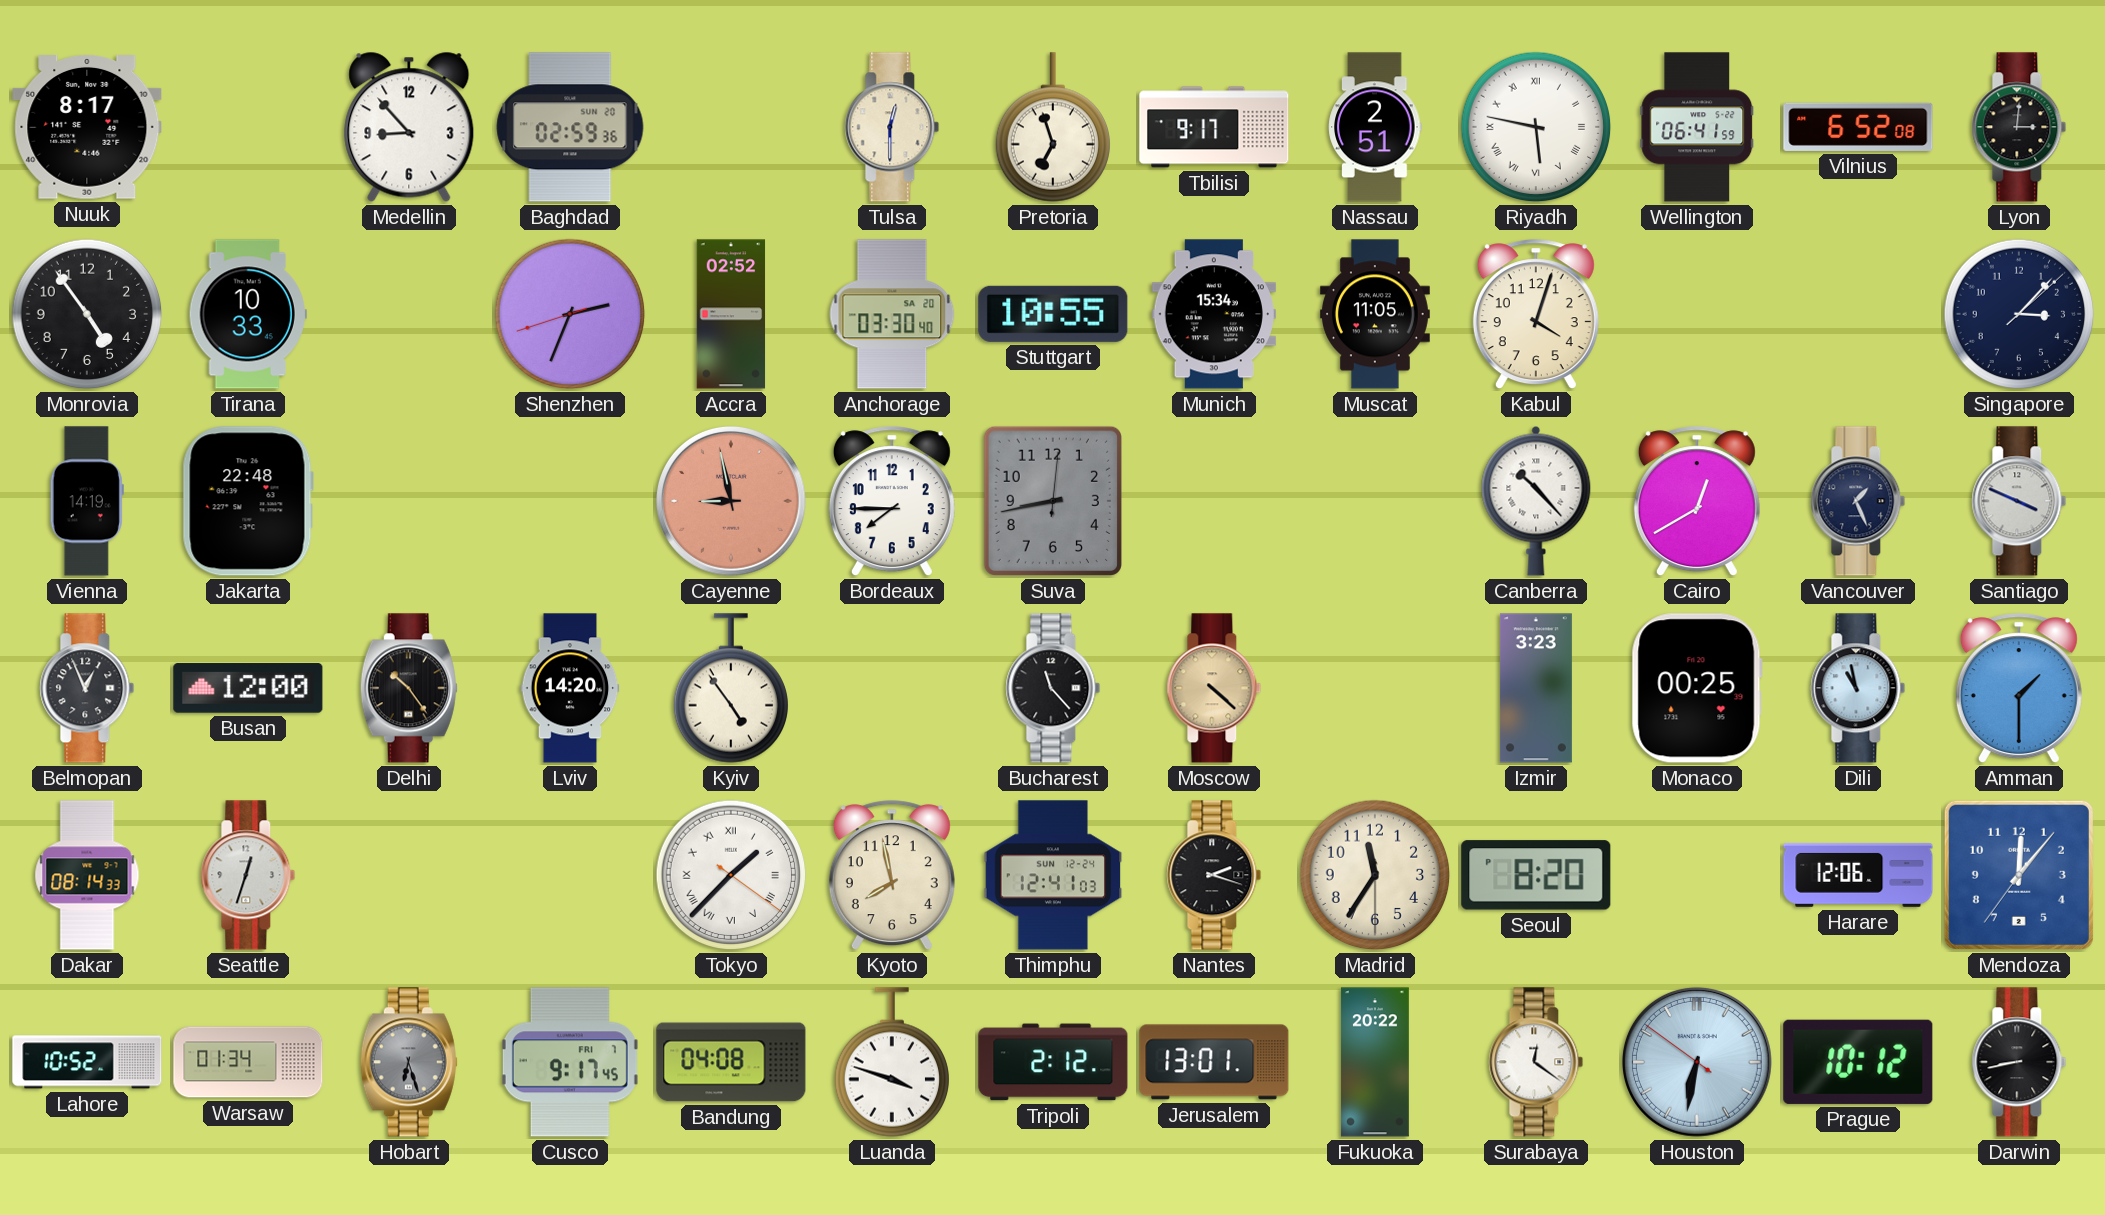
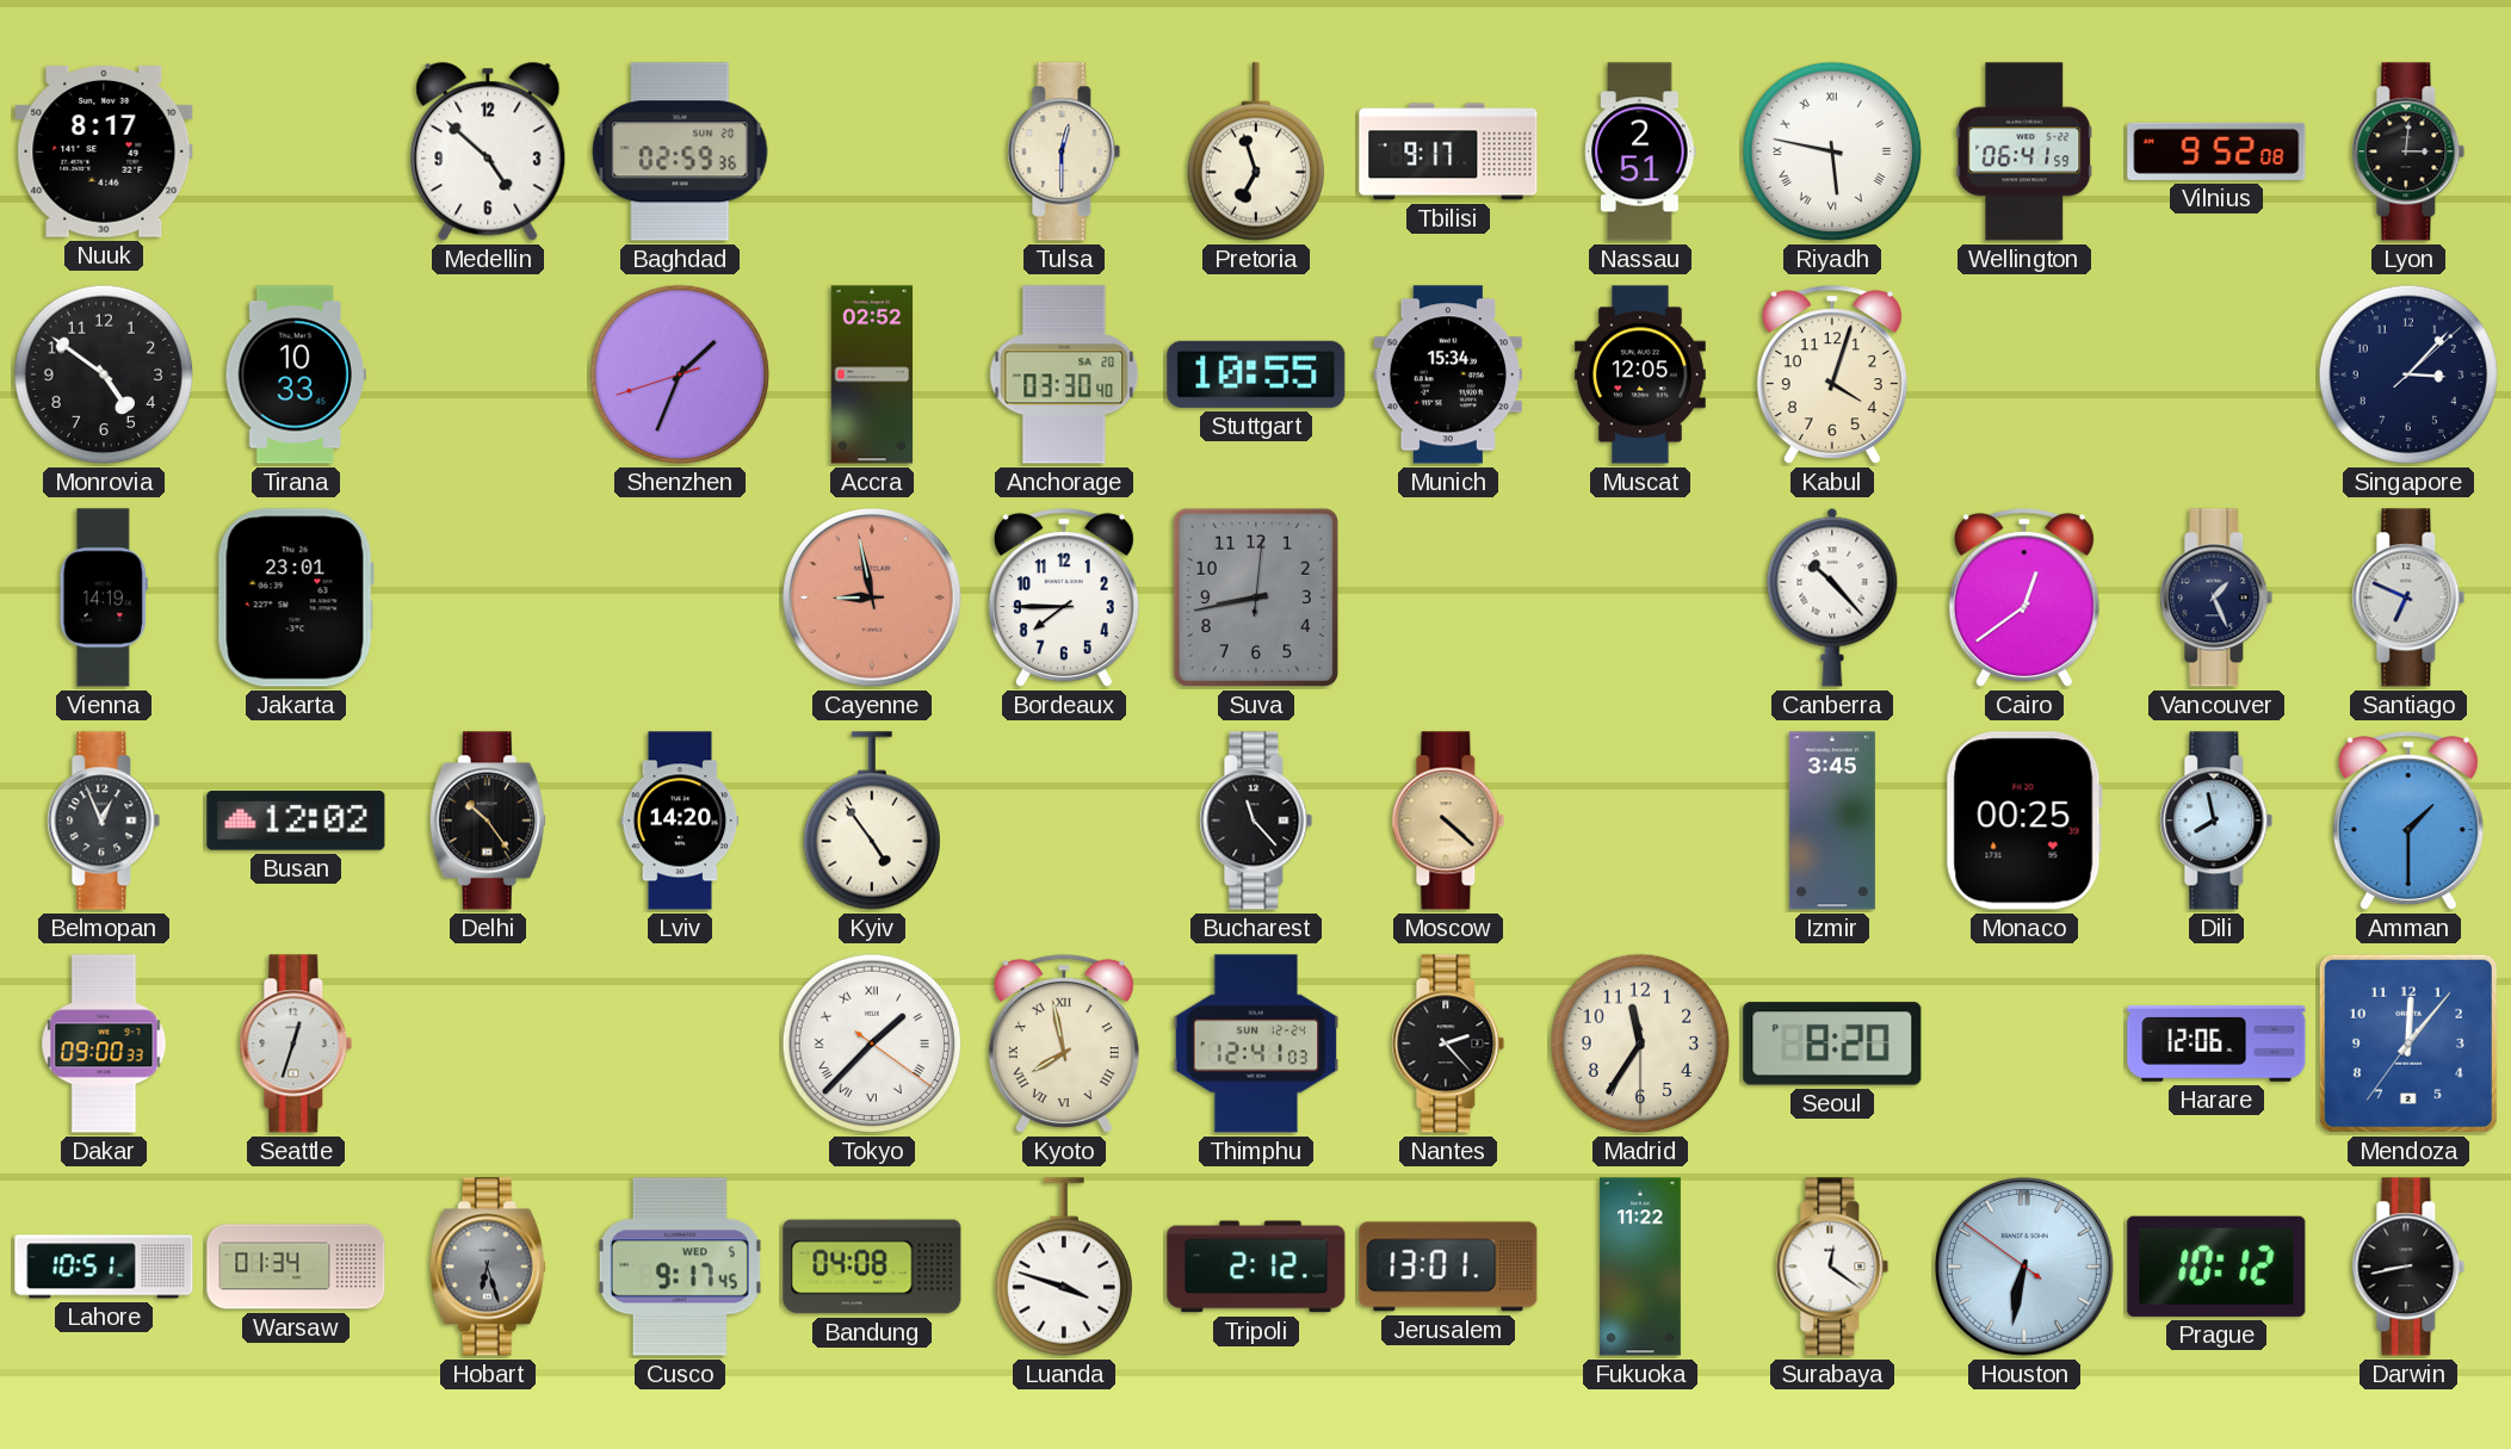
Medellin: 8:53 -> 4:52
Vilnius: 6:52 -> 9:52
Monrovia: 4:54 -> 4:51
Shenzhen: 2:33 -> 1:33
Muscat: 11:05 -> 12:05
Jakarta: 22:48 -> 23:01
Cairo: 12:40 -> 12:39
Santiago: 3:49 -> 6:49
Busan: 12:00 -> 12:02
Izmir: 3:23 -> 3:45
Dili: 10:58 -> 7:58
Dakar: 08:14 -> 09:00
Kyoto numerals: Arabic -> Roman
Nantes: 2:18 -> 2:23
Lahore: 10:52 -> 10:51
Cusco date: FRI 7 -> WED 5
Fukuoka: 20:22 -> 11:22
